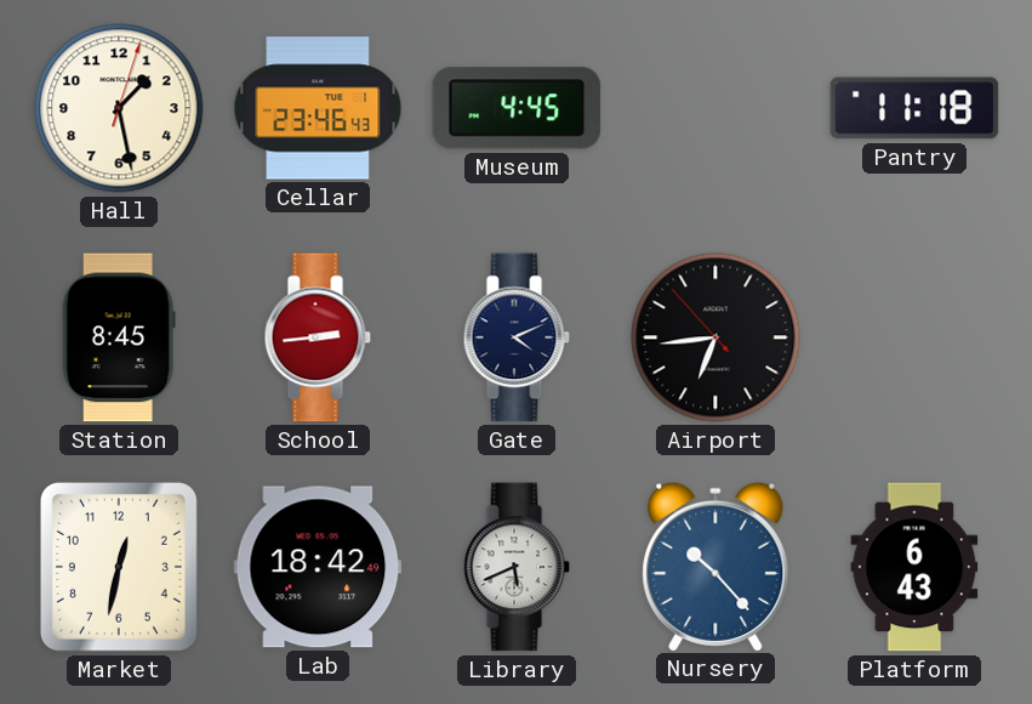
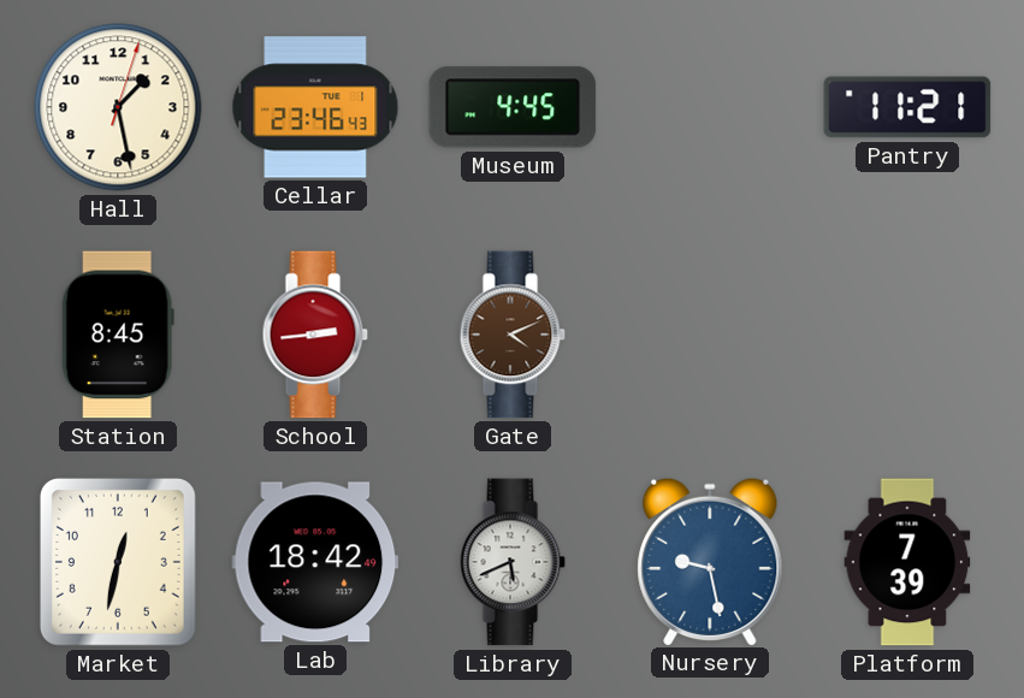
Pantry: 11:18 -> 11:21
Gate dial: navy -> brown
Airport: 6:43 -> none
Nursery: 10:23 -> 9:28
Platform: 6:43 -> 7:39
